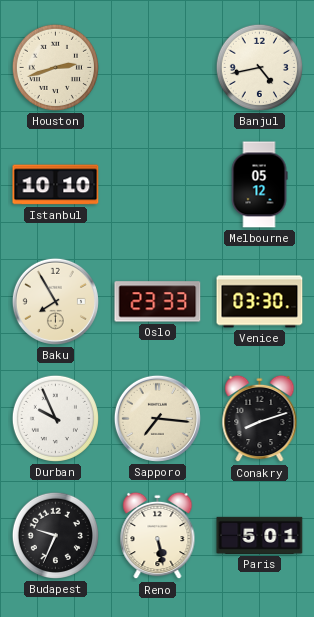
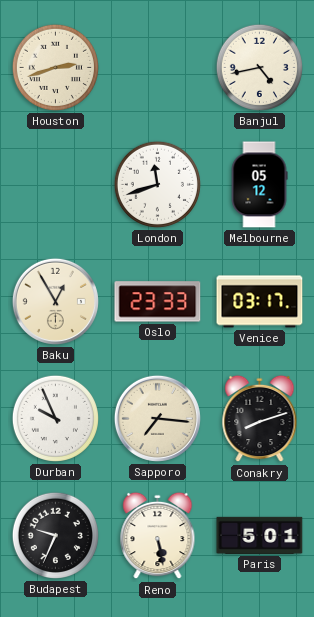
Istanbul: 10:10 -> none
London: none -> 11:42
Baku: 7:55 -> 12:55
Venice: 03:30 -> 03:17
